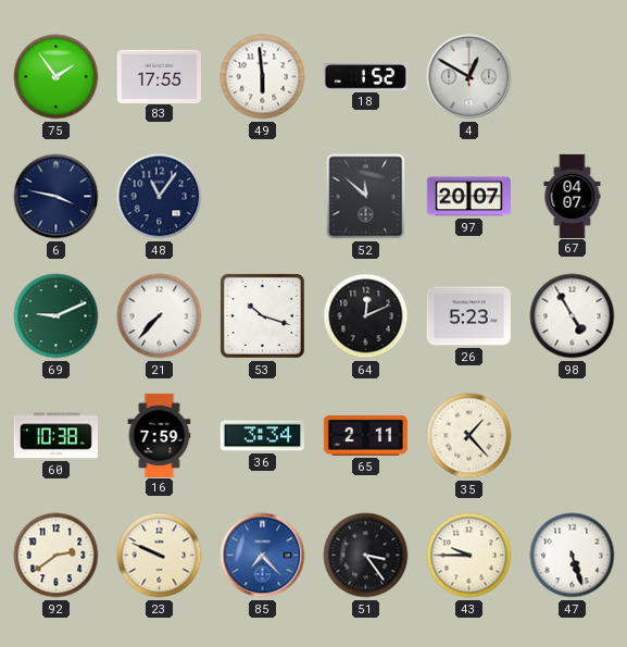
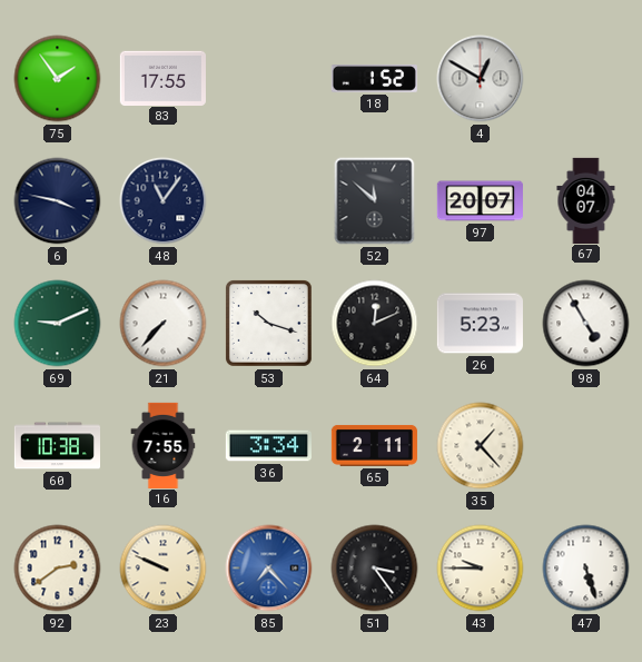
49: 5:59 -> none
16: 7:59 -> 7:55
